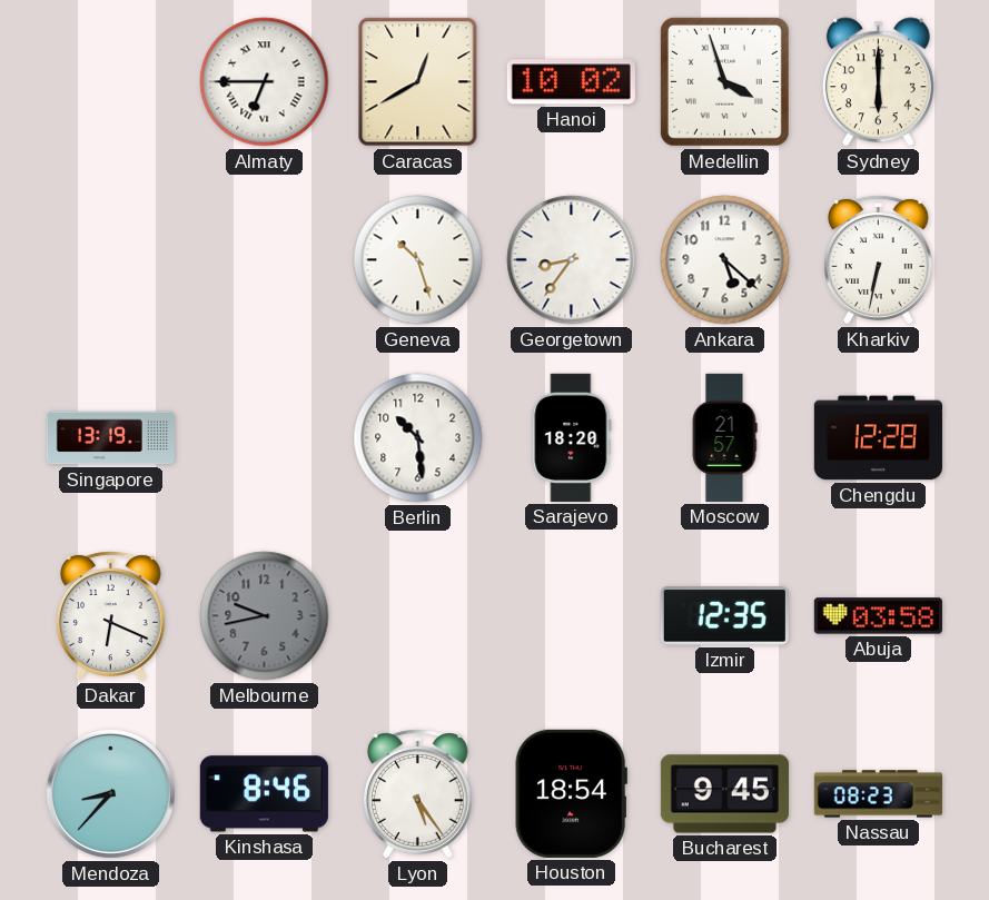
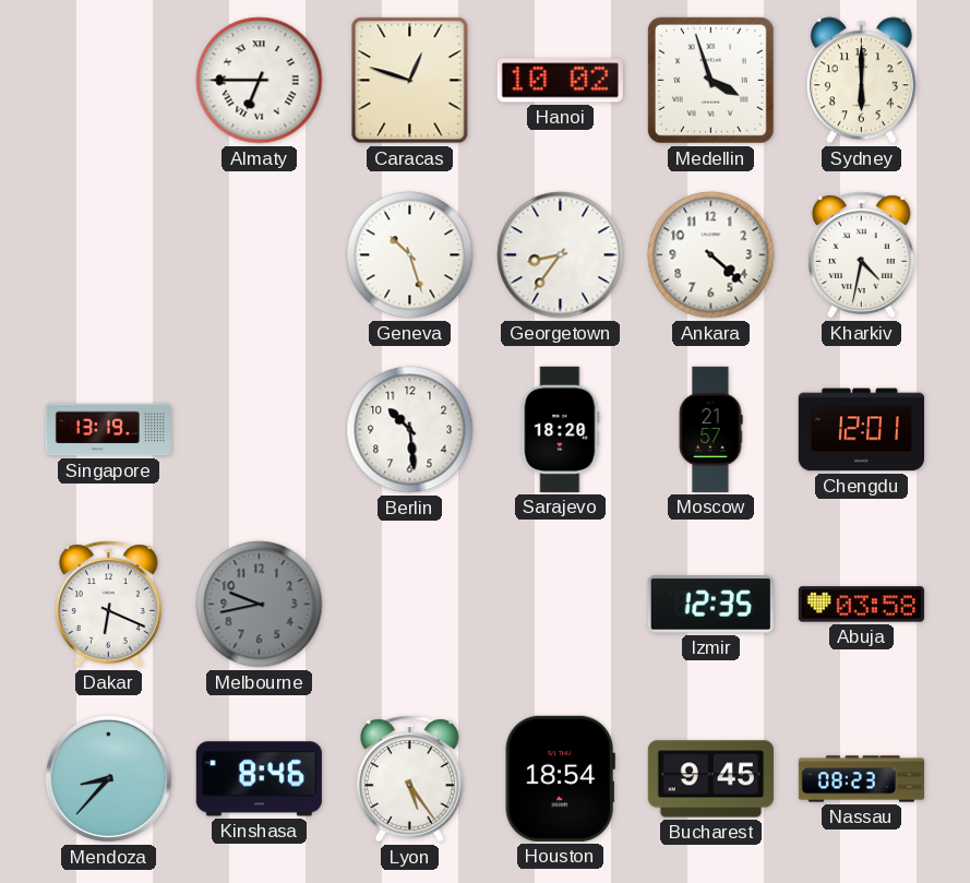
Caracas: 12:40 -> 12:48
Ankara: 5:22 -> 4:22
Kharkiv: 6:32 -> 4:32
Chengdu: 12:28 -> 12:01
